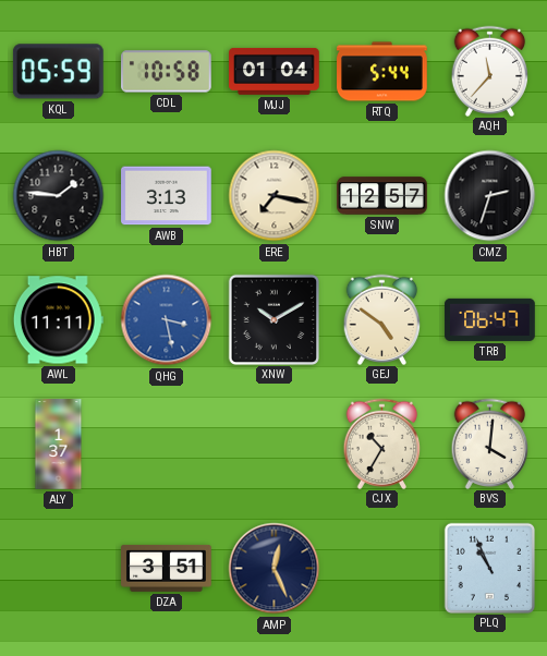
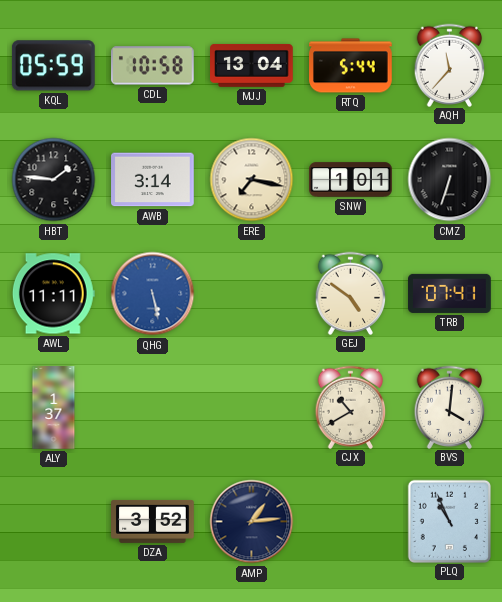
MJJ: 01:04 -> 13:04
AWB: 3:13 -> 3:14
SNW: 12:57 -> 1:01
CMZ: 2:33 -> 6:33
QHG: 3:28 -> 5:28
XNW: 10:10 -> none
TRB: 06:47 -> 07:41
CJX: 10:35 -> 10:40
DZA: 3:51 -> 3:52
AMP: 12:26 -> 1:14
